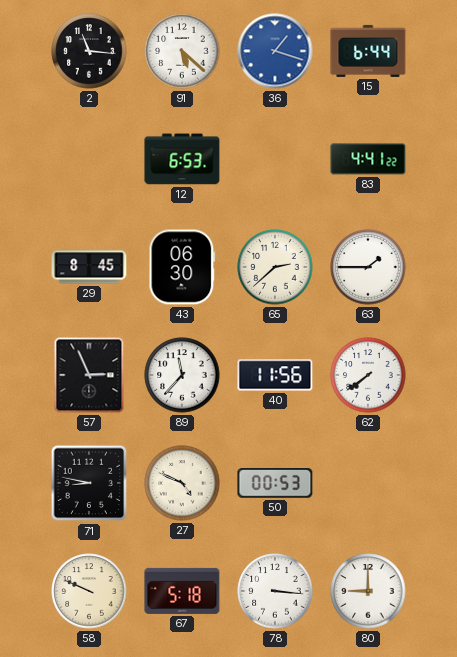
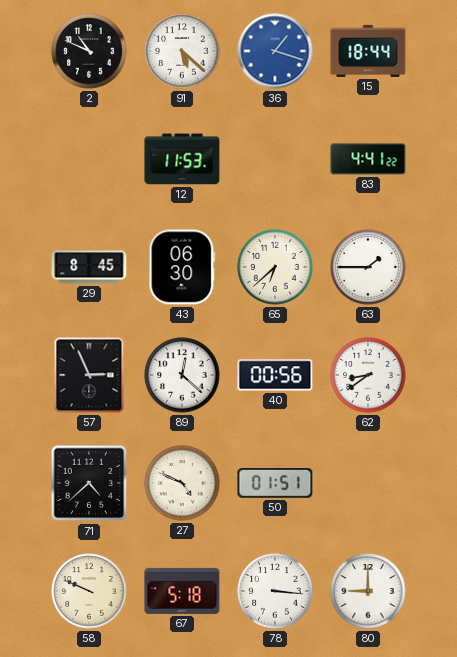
2: 11:16 -> 10:49
15: 6:44 -> 18:44
12: 6:53 -> 11:53
65: 2:38 -> 6:38
89: 11:37 -> 12:22
40: 11:56 -> 00:56
62: 7:39 -> 8:39
71: 8:47 -> 4:38
50: 00:53 -> 01:51
